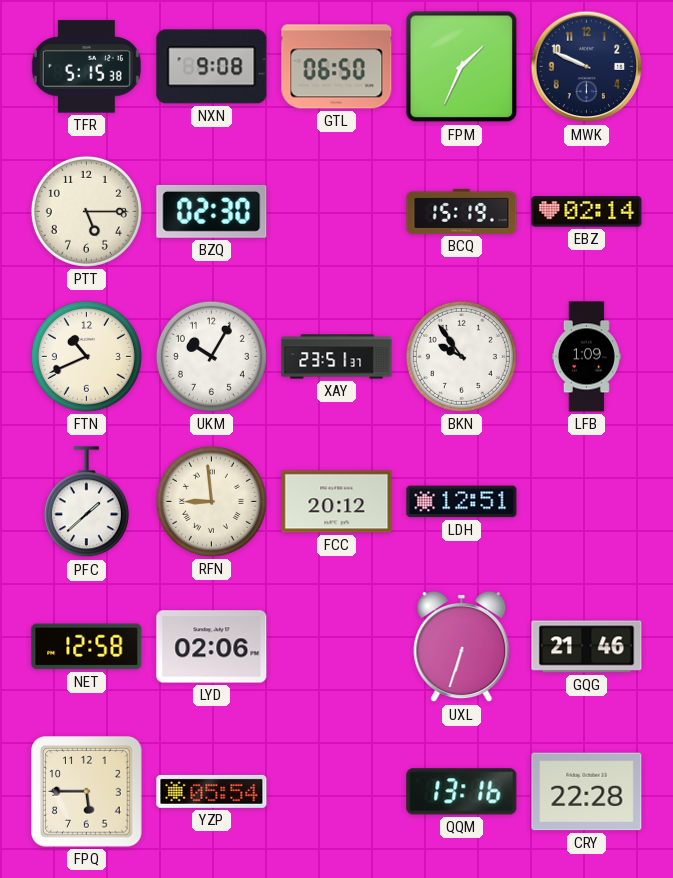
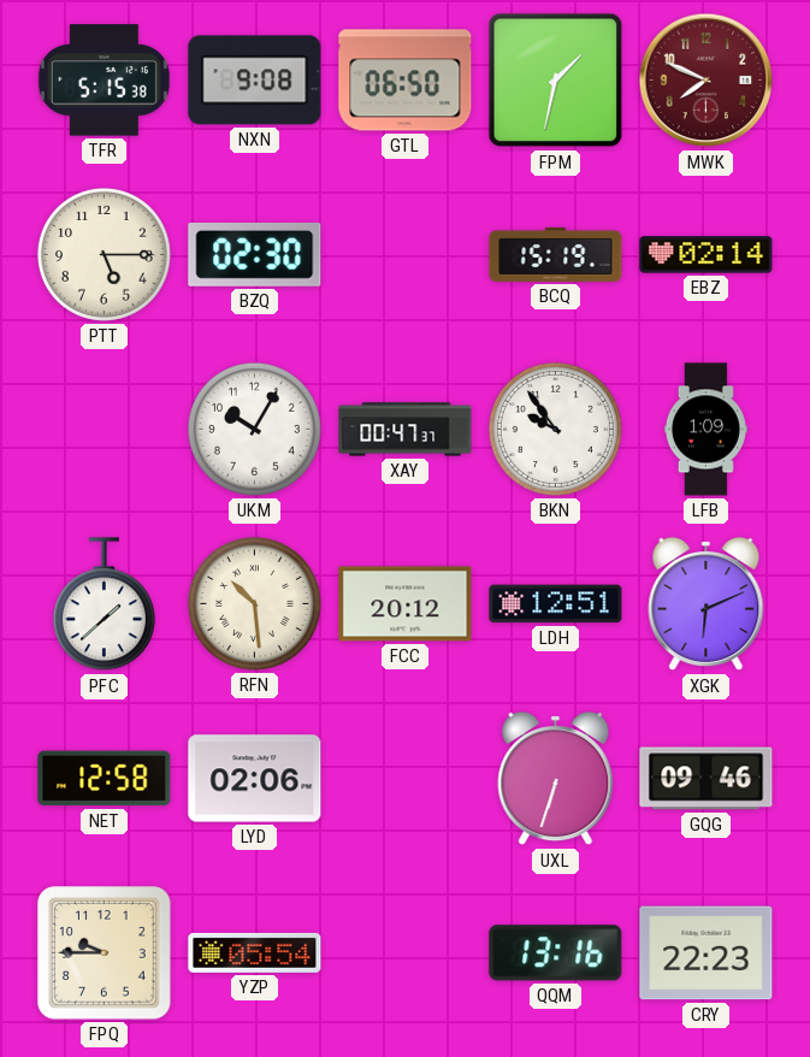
FPM: 1:34 -> 1:32
MWK: 9:49 -> 7:49
MWK dial: navy -> burgundy
FTN: 10:41 -> none
XAY: 23:51 -> 00:47
RFN: 8:59 -> 10:29
XGK: none -> 6:11
GQG: 21:46 -> 09:46
FPQ: 5:45 -> 9:45
CRY: 22:28 -> 22:23
